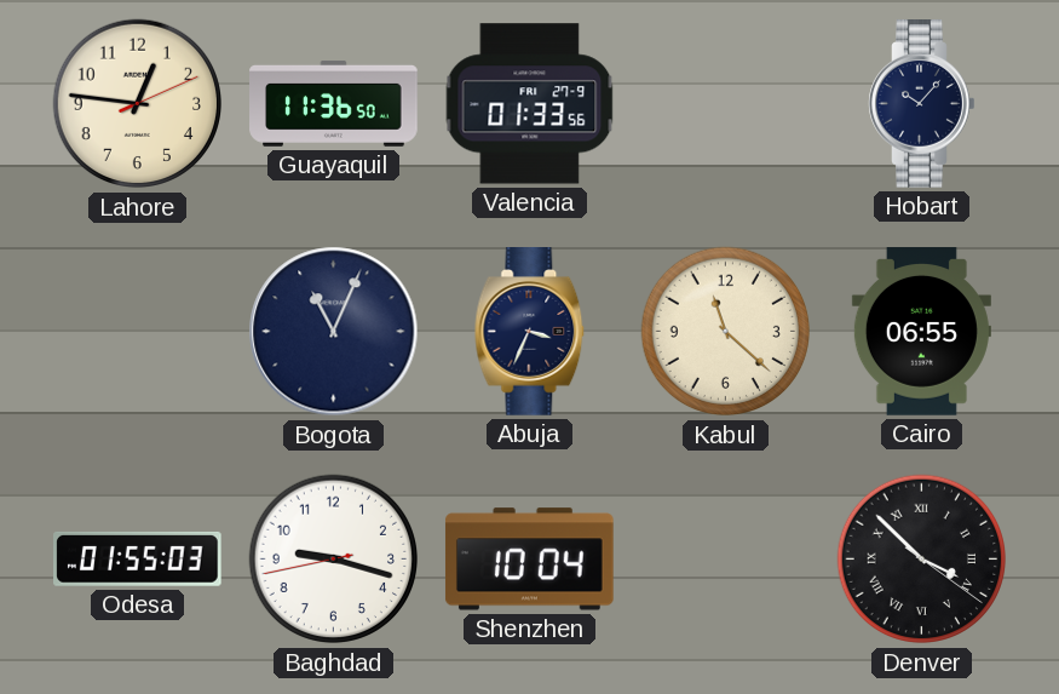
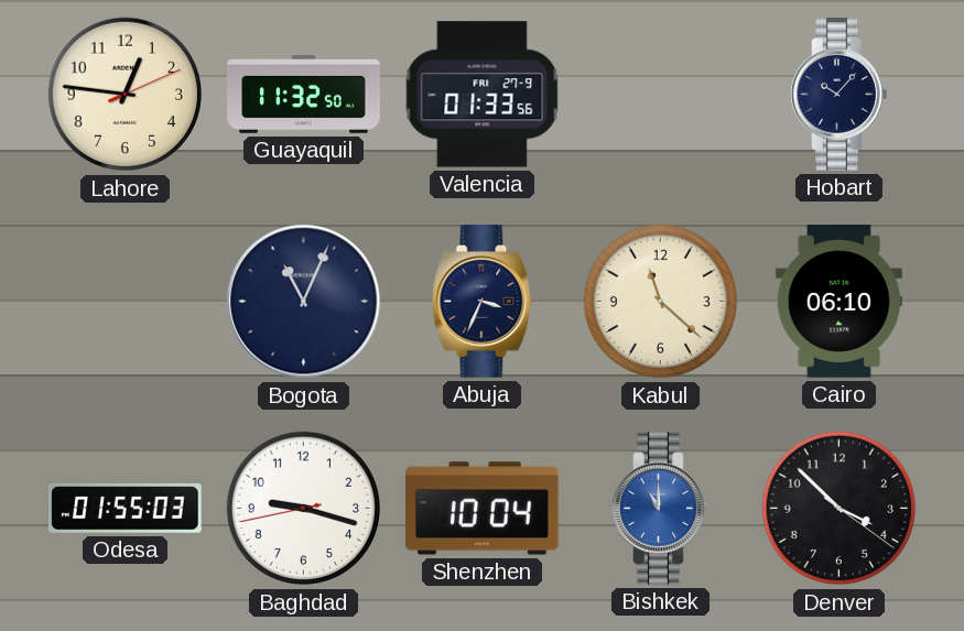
Guayaquil: 11:36 -> 11:32
Cairo: 06:55 -> 06:10
Bishkek: none -> 11:00
Denver numerals: Roman -> Arabic
